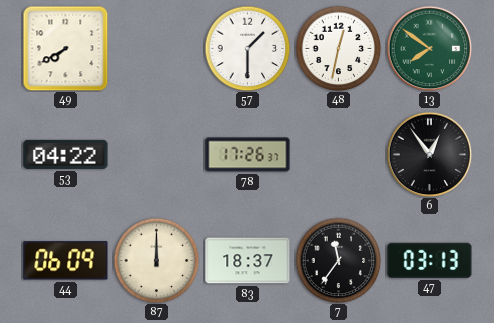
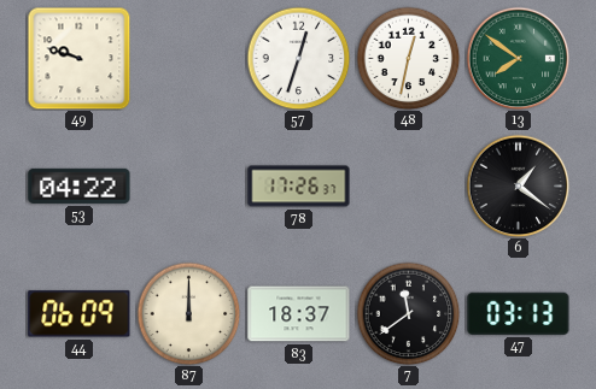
49: 7:40 -> 9:48
57: 1:30 -> 12:33
6: 12:54 -> 1:21
7: 11:36 -> 11:39
